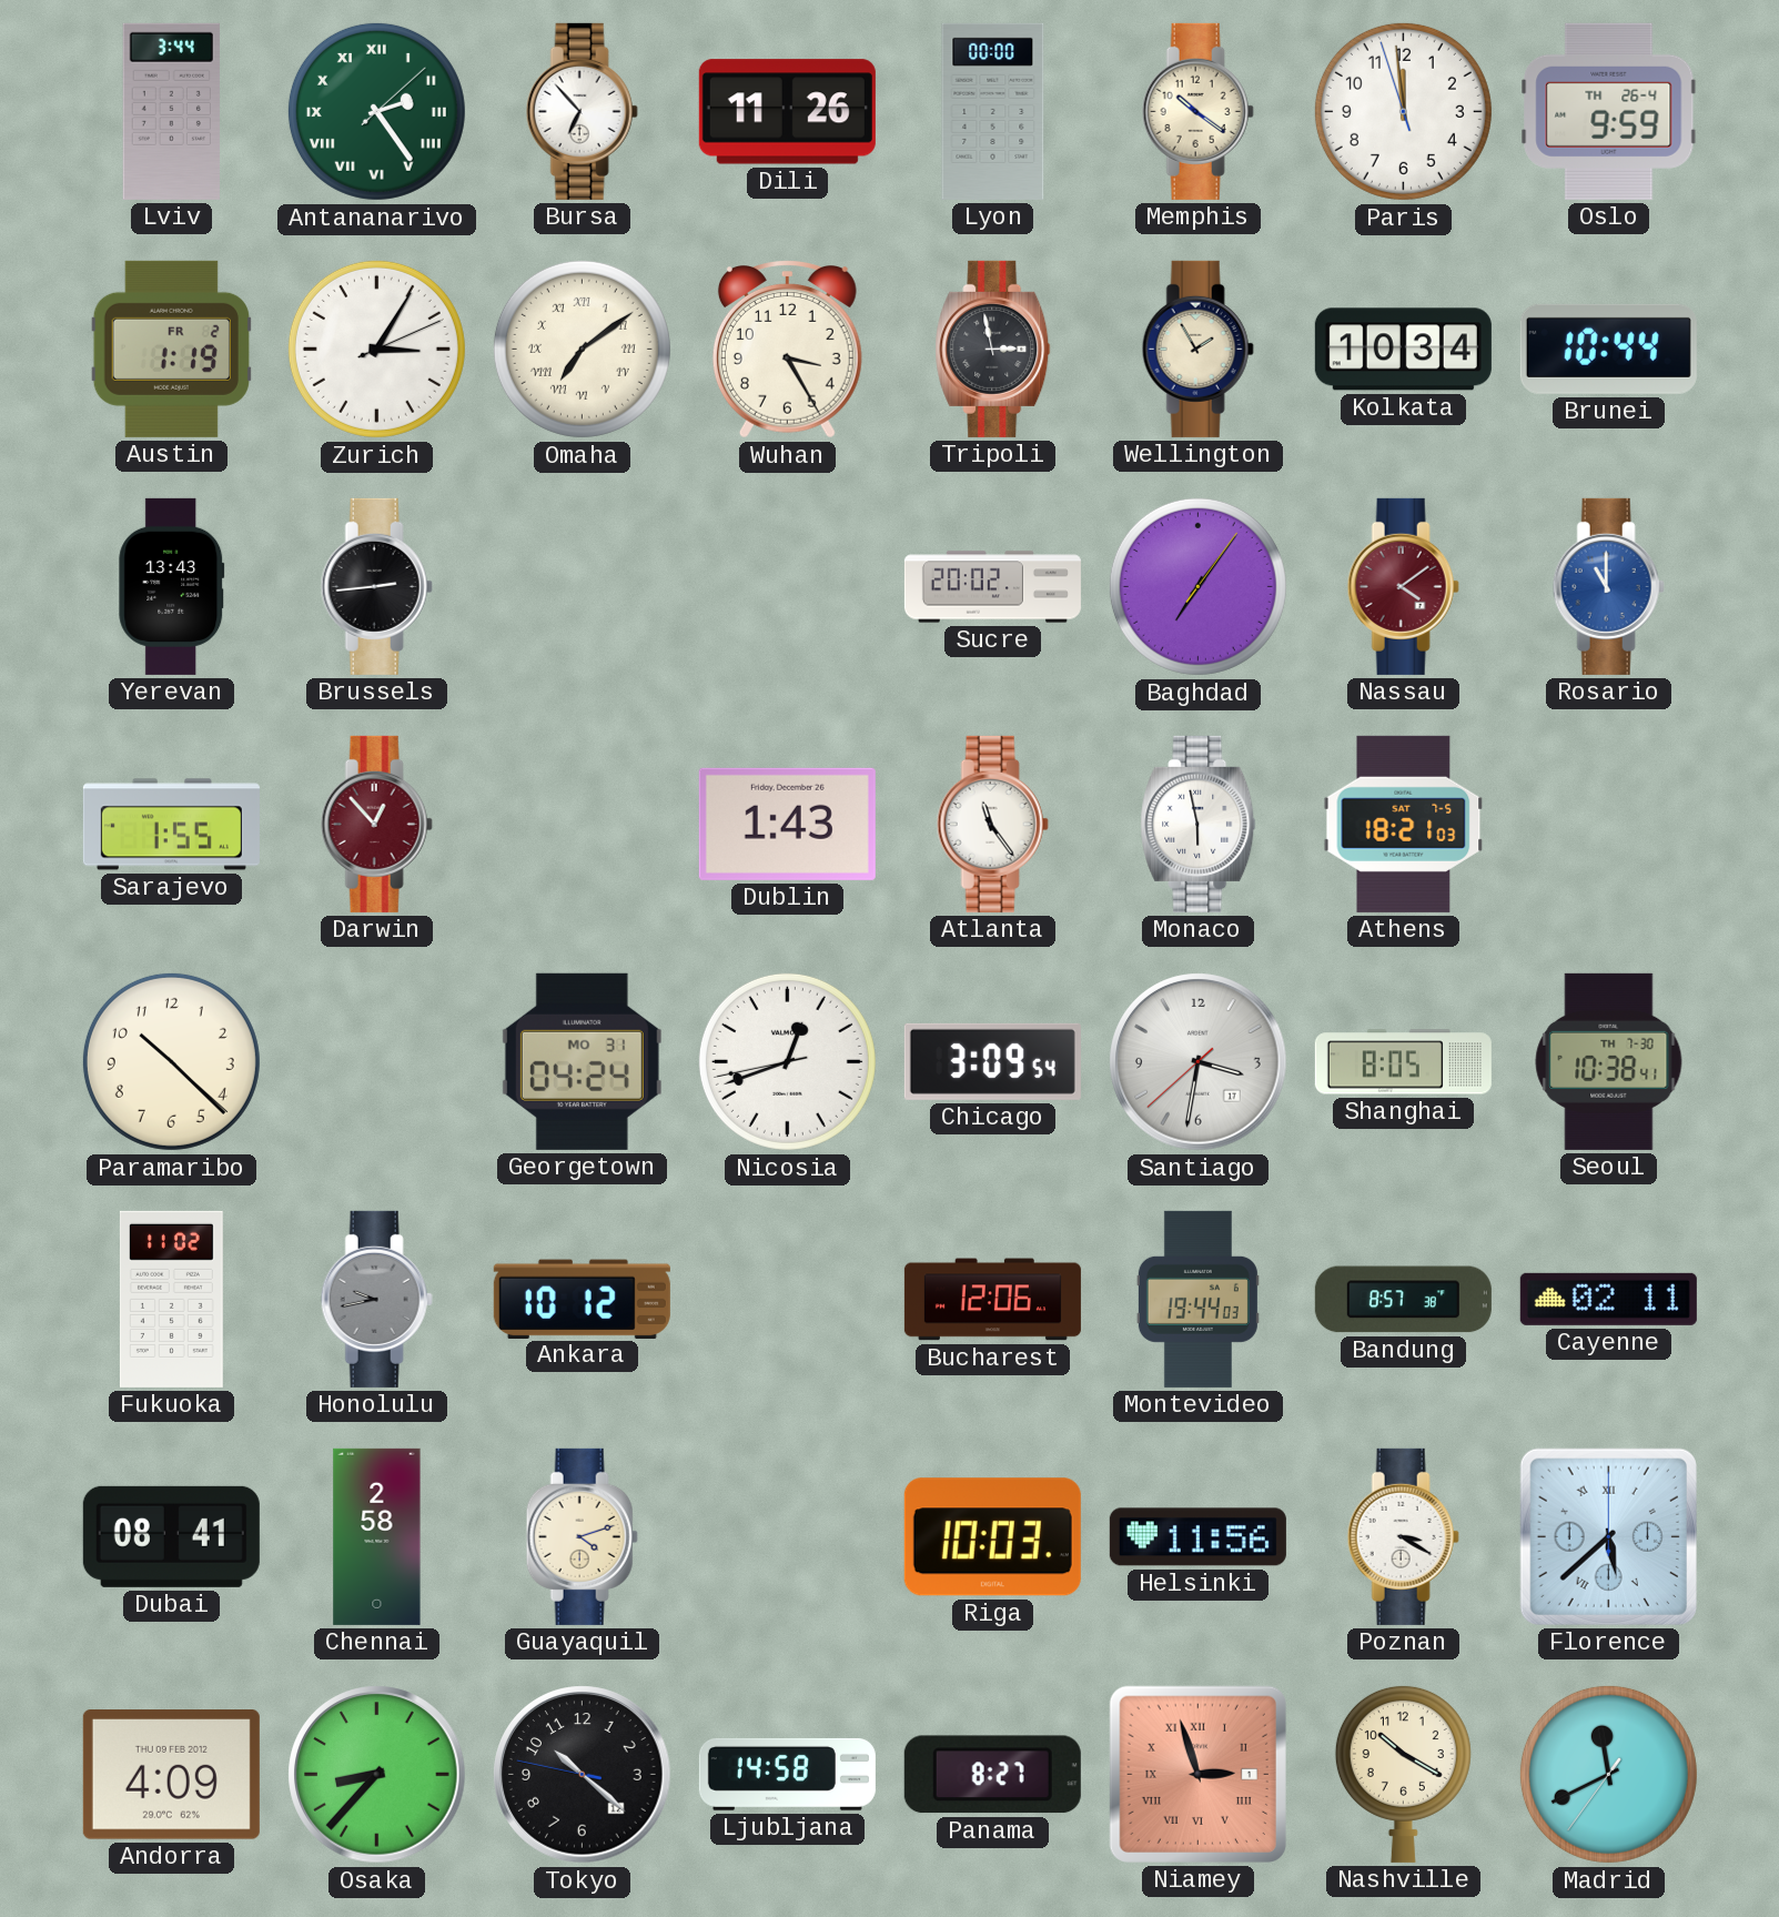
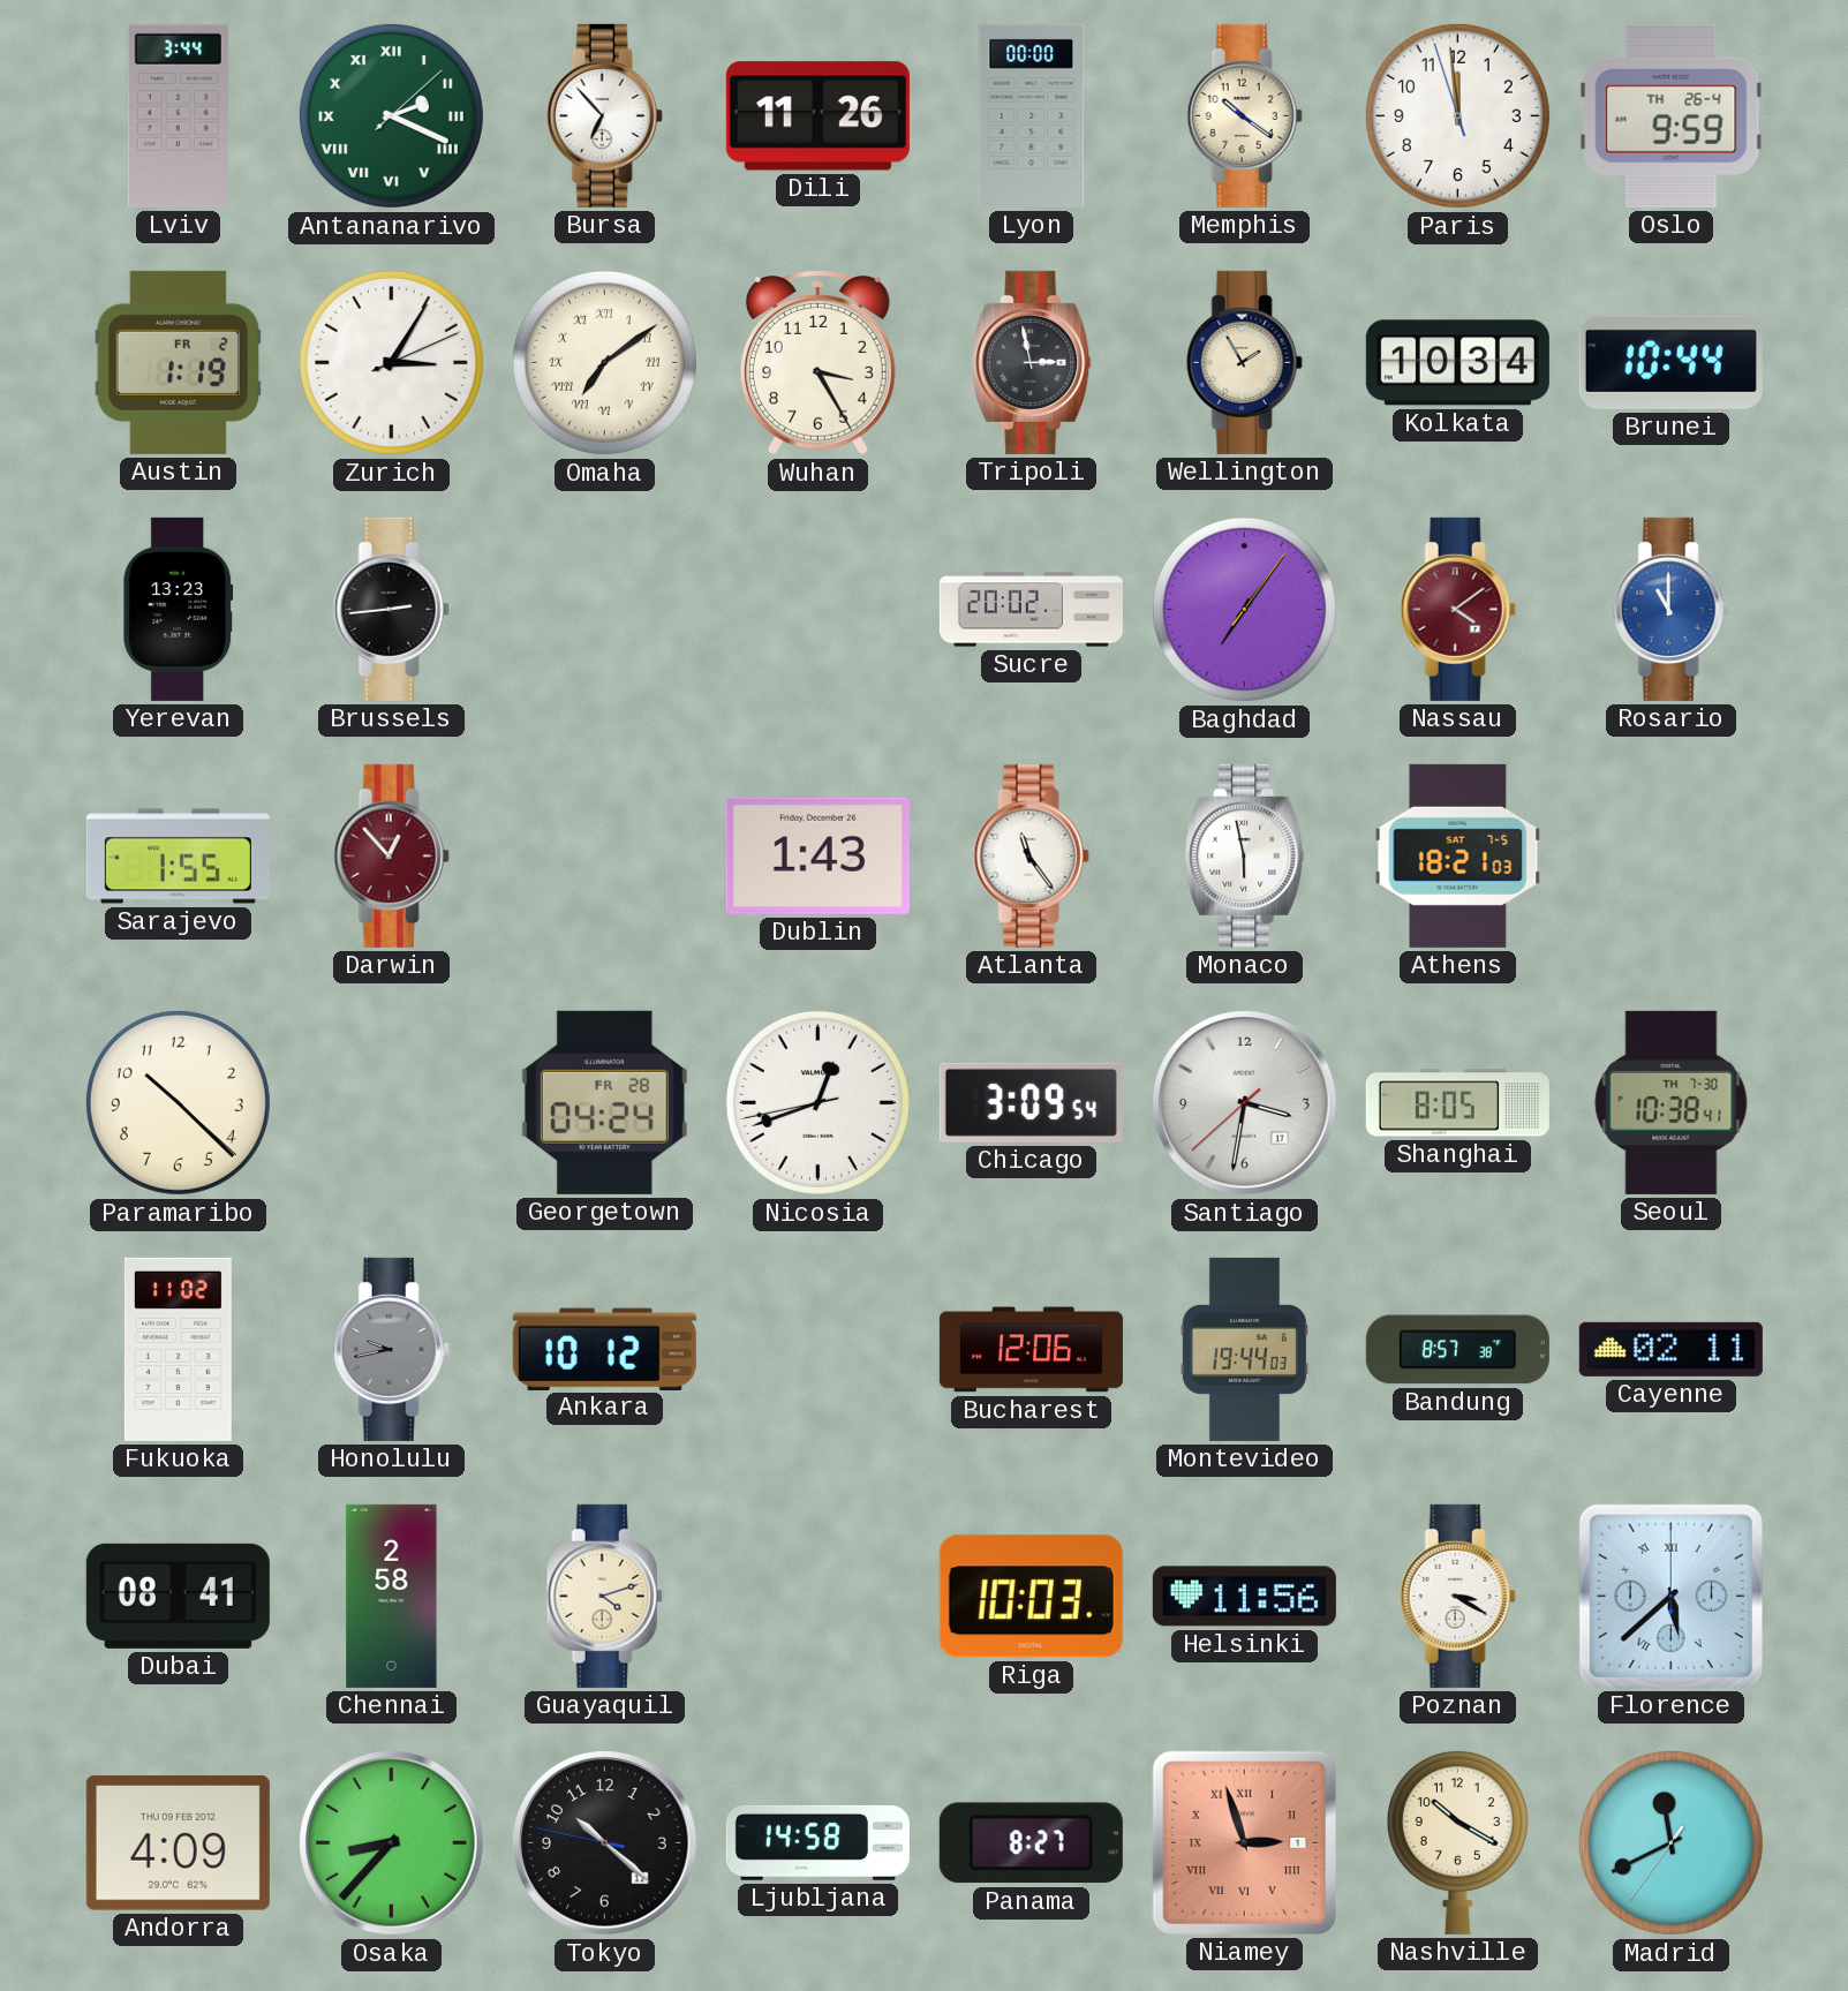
Antananarivo: 2:24 -> 2:19
Yerevan: 13:43 -> 13:23
Georgetown date: MO 31 -> FR 28
